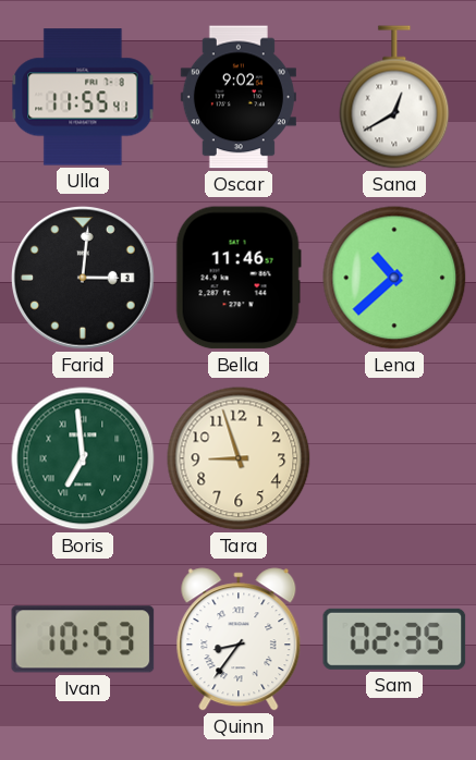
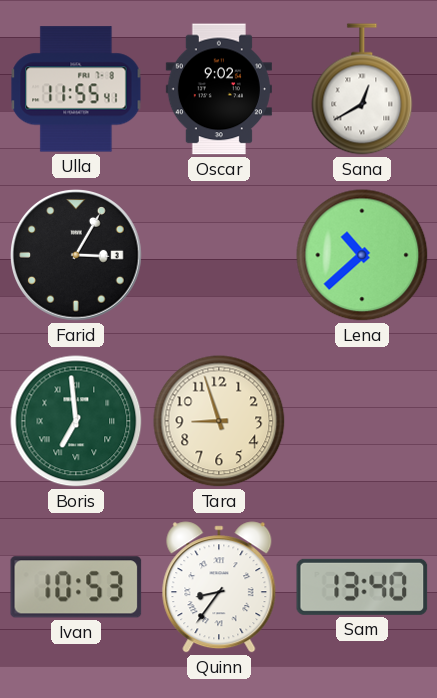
Farid: 3:01 -> 3:05
Bella: 11:46 -> none
Sam: 02:35 -> 13:40
